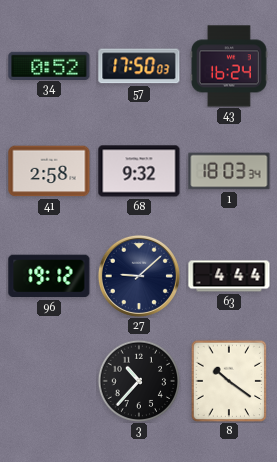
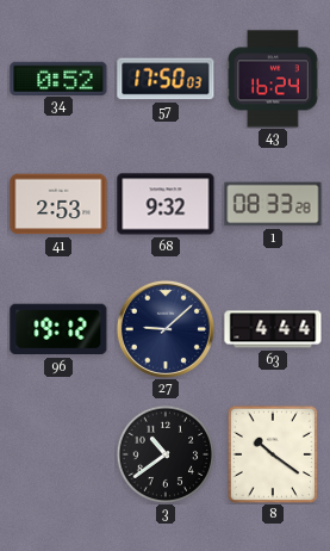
41: 2:58 -> 2:53
1: 18:03 -> 08:33
3: 10:37 -> 10:39
